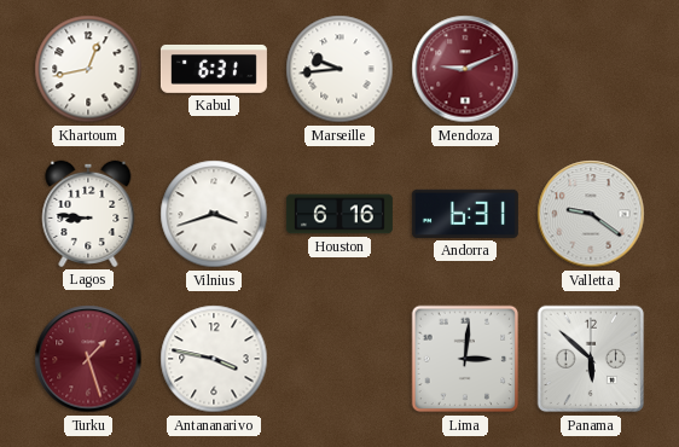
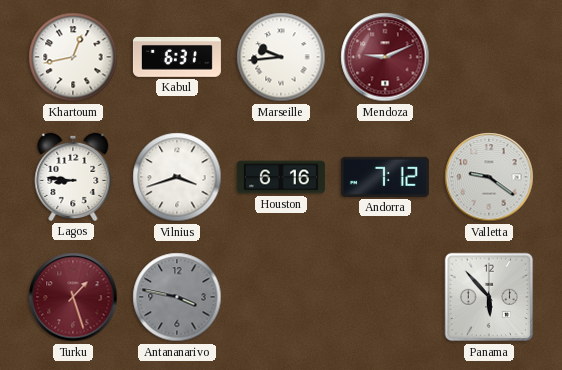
Andorra: 6:31 -> 7:12
Antananarivo dial: white -> grey
Lima: 3:01 -> none
Panama: 5:52 -> 5:53
